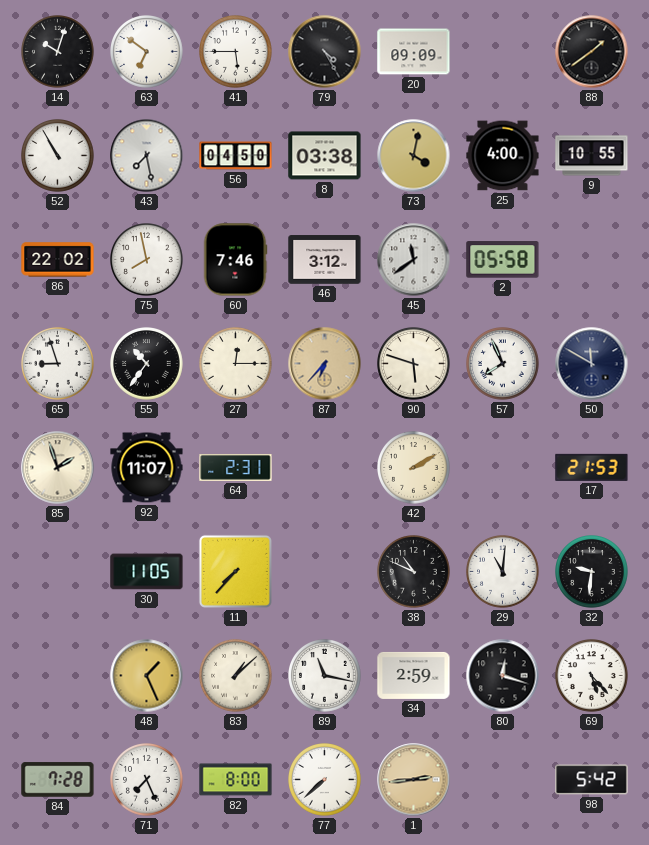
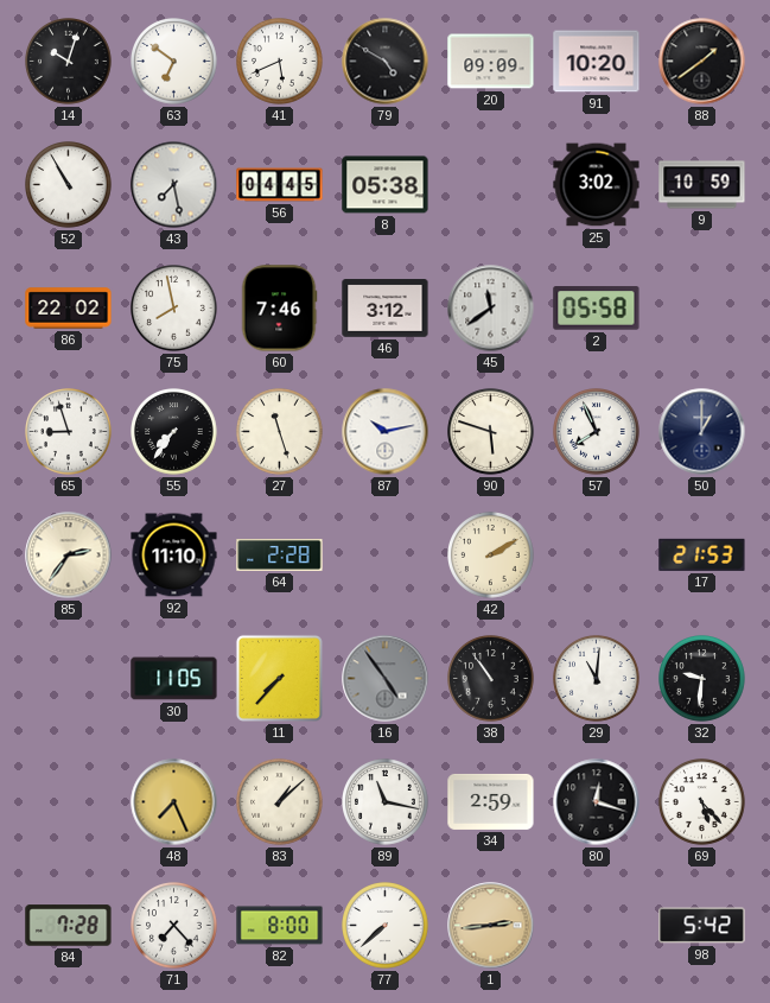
41: 5:45 -> 5:41
79: 4:25 -> 4:50
91: none -> 10:20
56: 04:50 -> 04:45
8: 03:38 -> 05:38
73: 4:02 -> none
25: 4:00 -> 3:02
9: 10:55 -> 10:59
55: 10:36 -> 7:36
27: 12:15 -> 11:27
87: 6:37 -> 10:13
87 dial: champagne -> white
50: 11:50 -> 1:00
85: 1:57 -> 2:36
92: 11:07 -> 11:10
64: 2:31 -> 2:28
16: none -> 4:54
38: 10:49 -> 10:54
48: 1:26 -> 7:26
71: 7:26 -> 7:23
